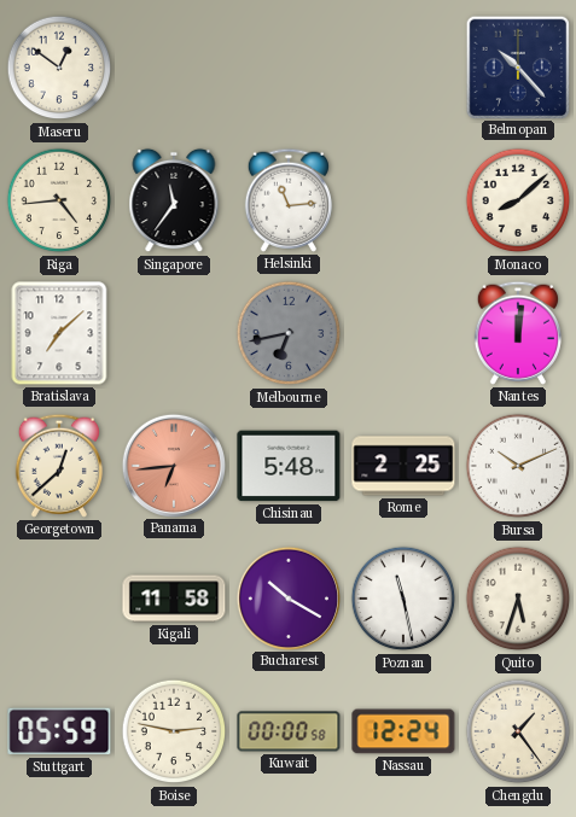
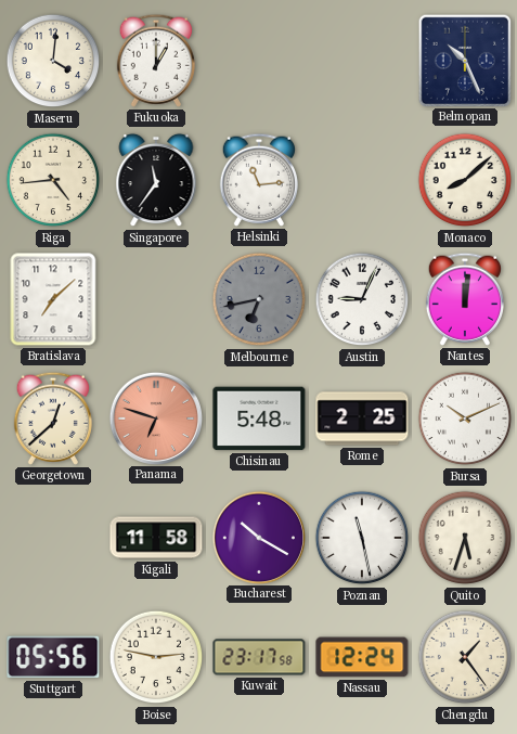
Maseru: 12:51 -> 4:01
Fukuoka: none -> 1:00
Belmopan: 10:23 -> 10:26
Austin: none -> 9:04
Panama: 6:44 -> 6:48
Stuttgart: 05:59 -> 05:56
Kuwait: 00:00 -> 23:17
